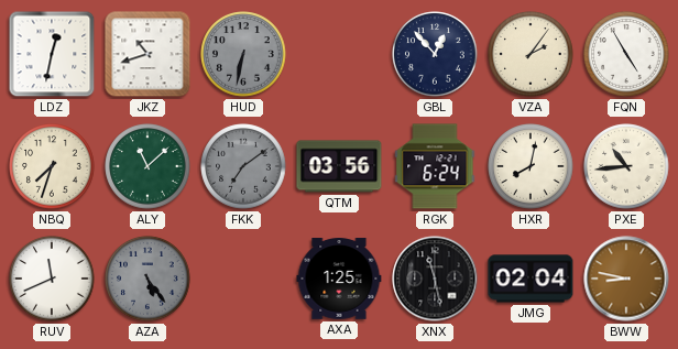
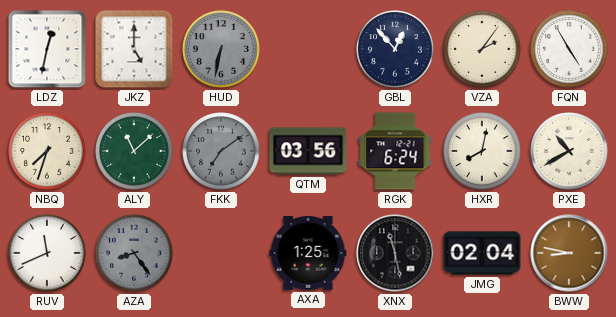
JKZ: 10:42 -> 5:00
PXE: 10:44 -> 10:40
AZA: 5:24 -> 8:24
